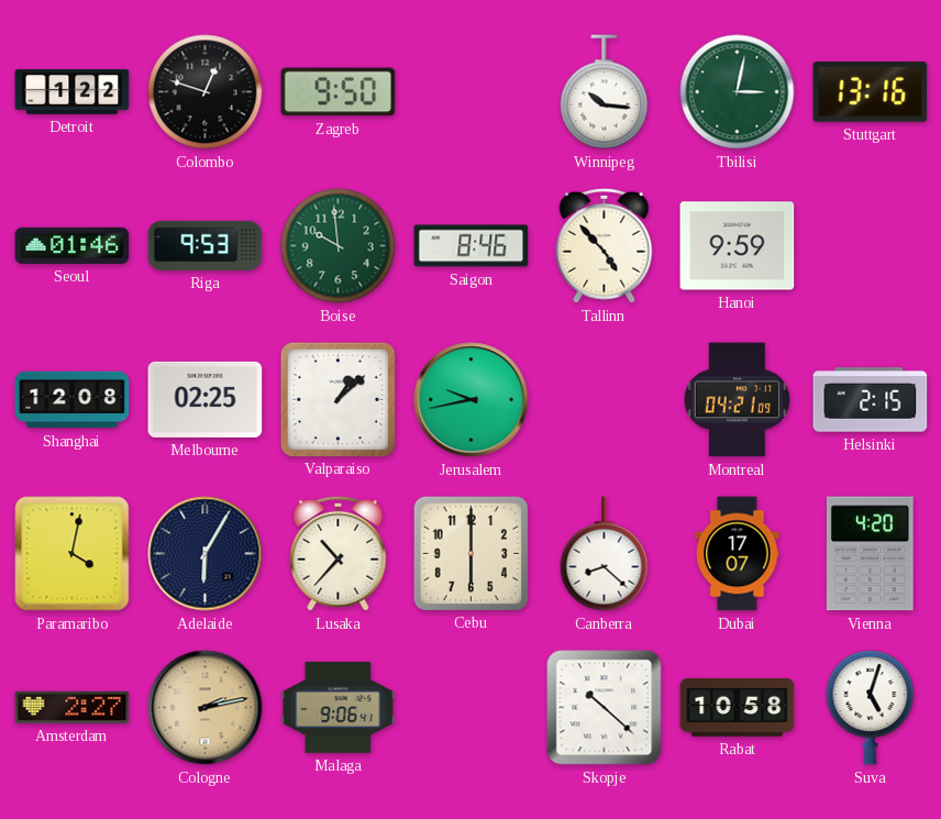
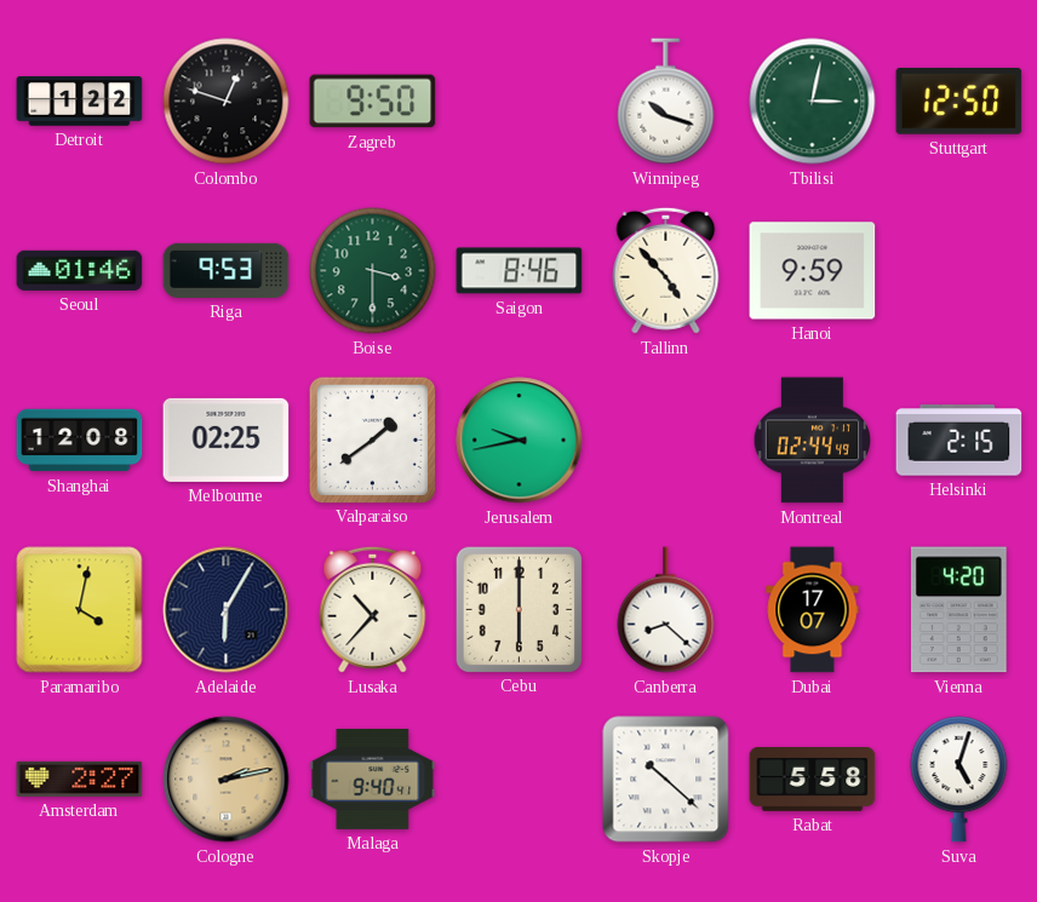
Winnipeg: 10:16 -> 10:18
Stuttgart: 13:16 -> 12:50
Boise: 9:59 -> 3:30
Valparaiso: 1:08 -> 1:39
Montreal: 04:21 -> 02:44
Malaga: 9:06 -> 9:40
Rabat: 10:58 -> 5:58
